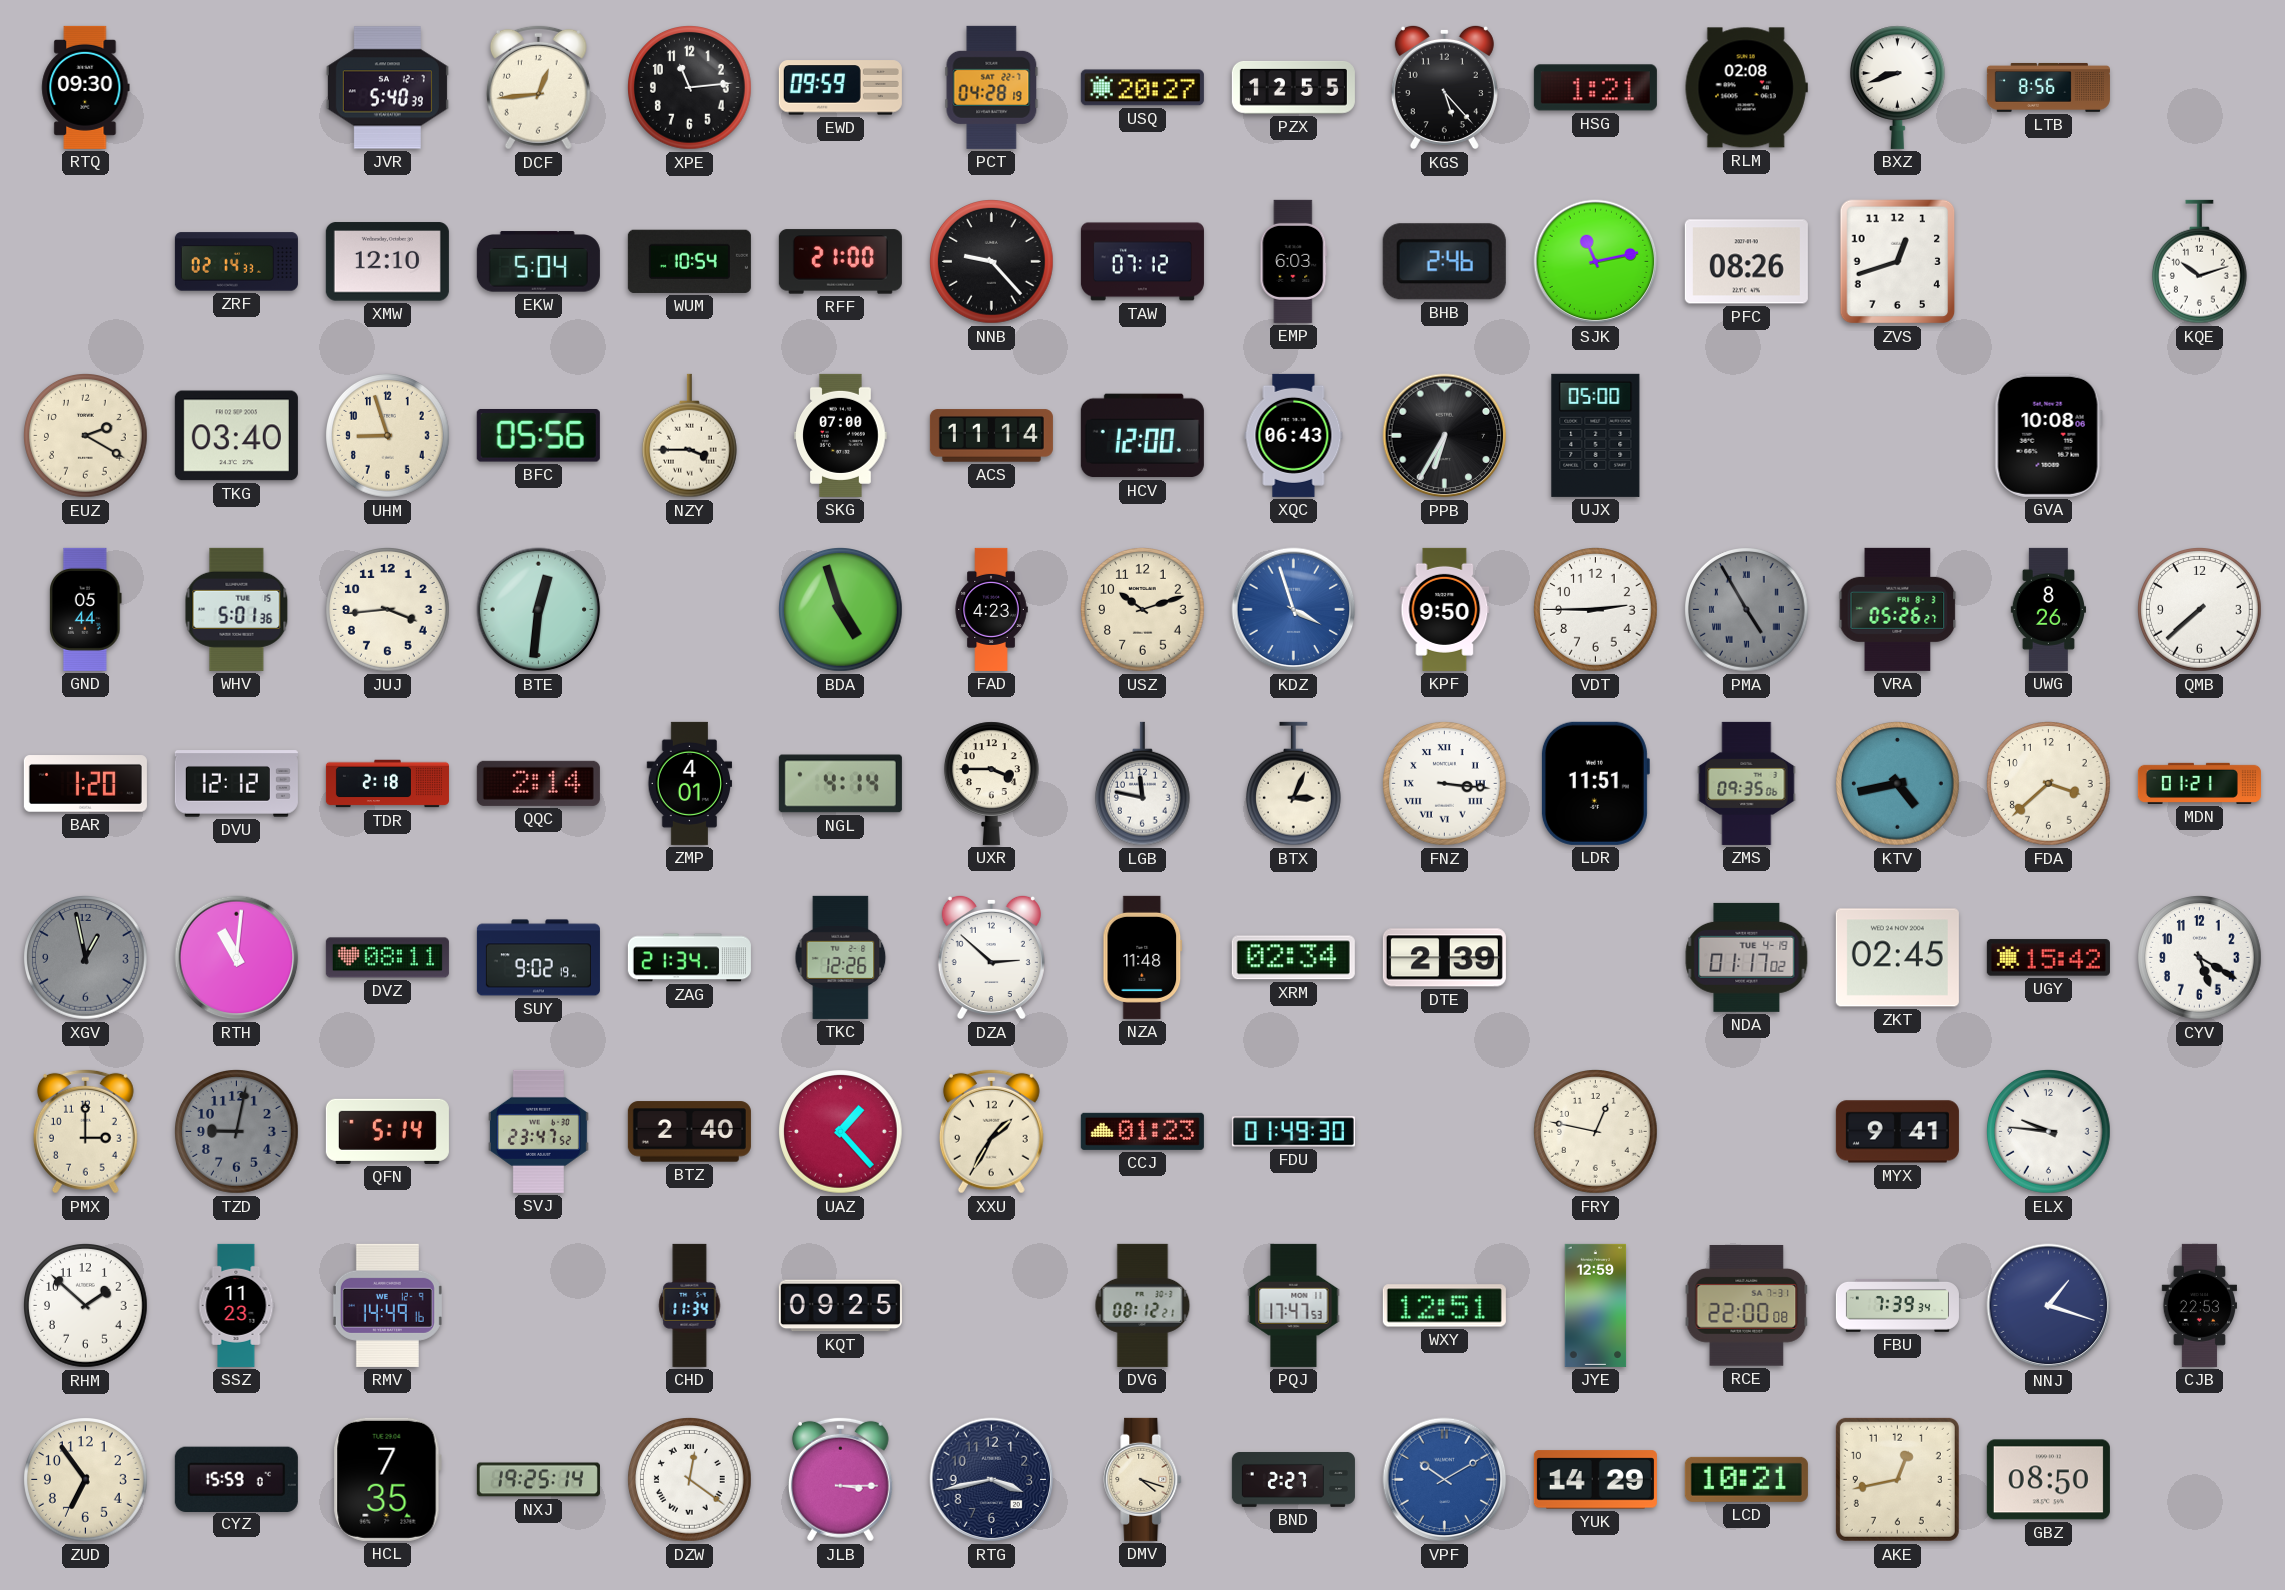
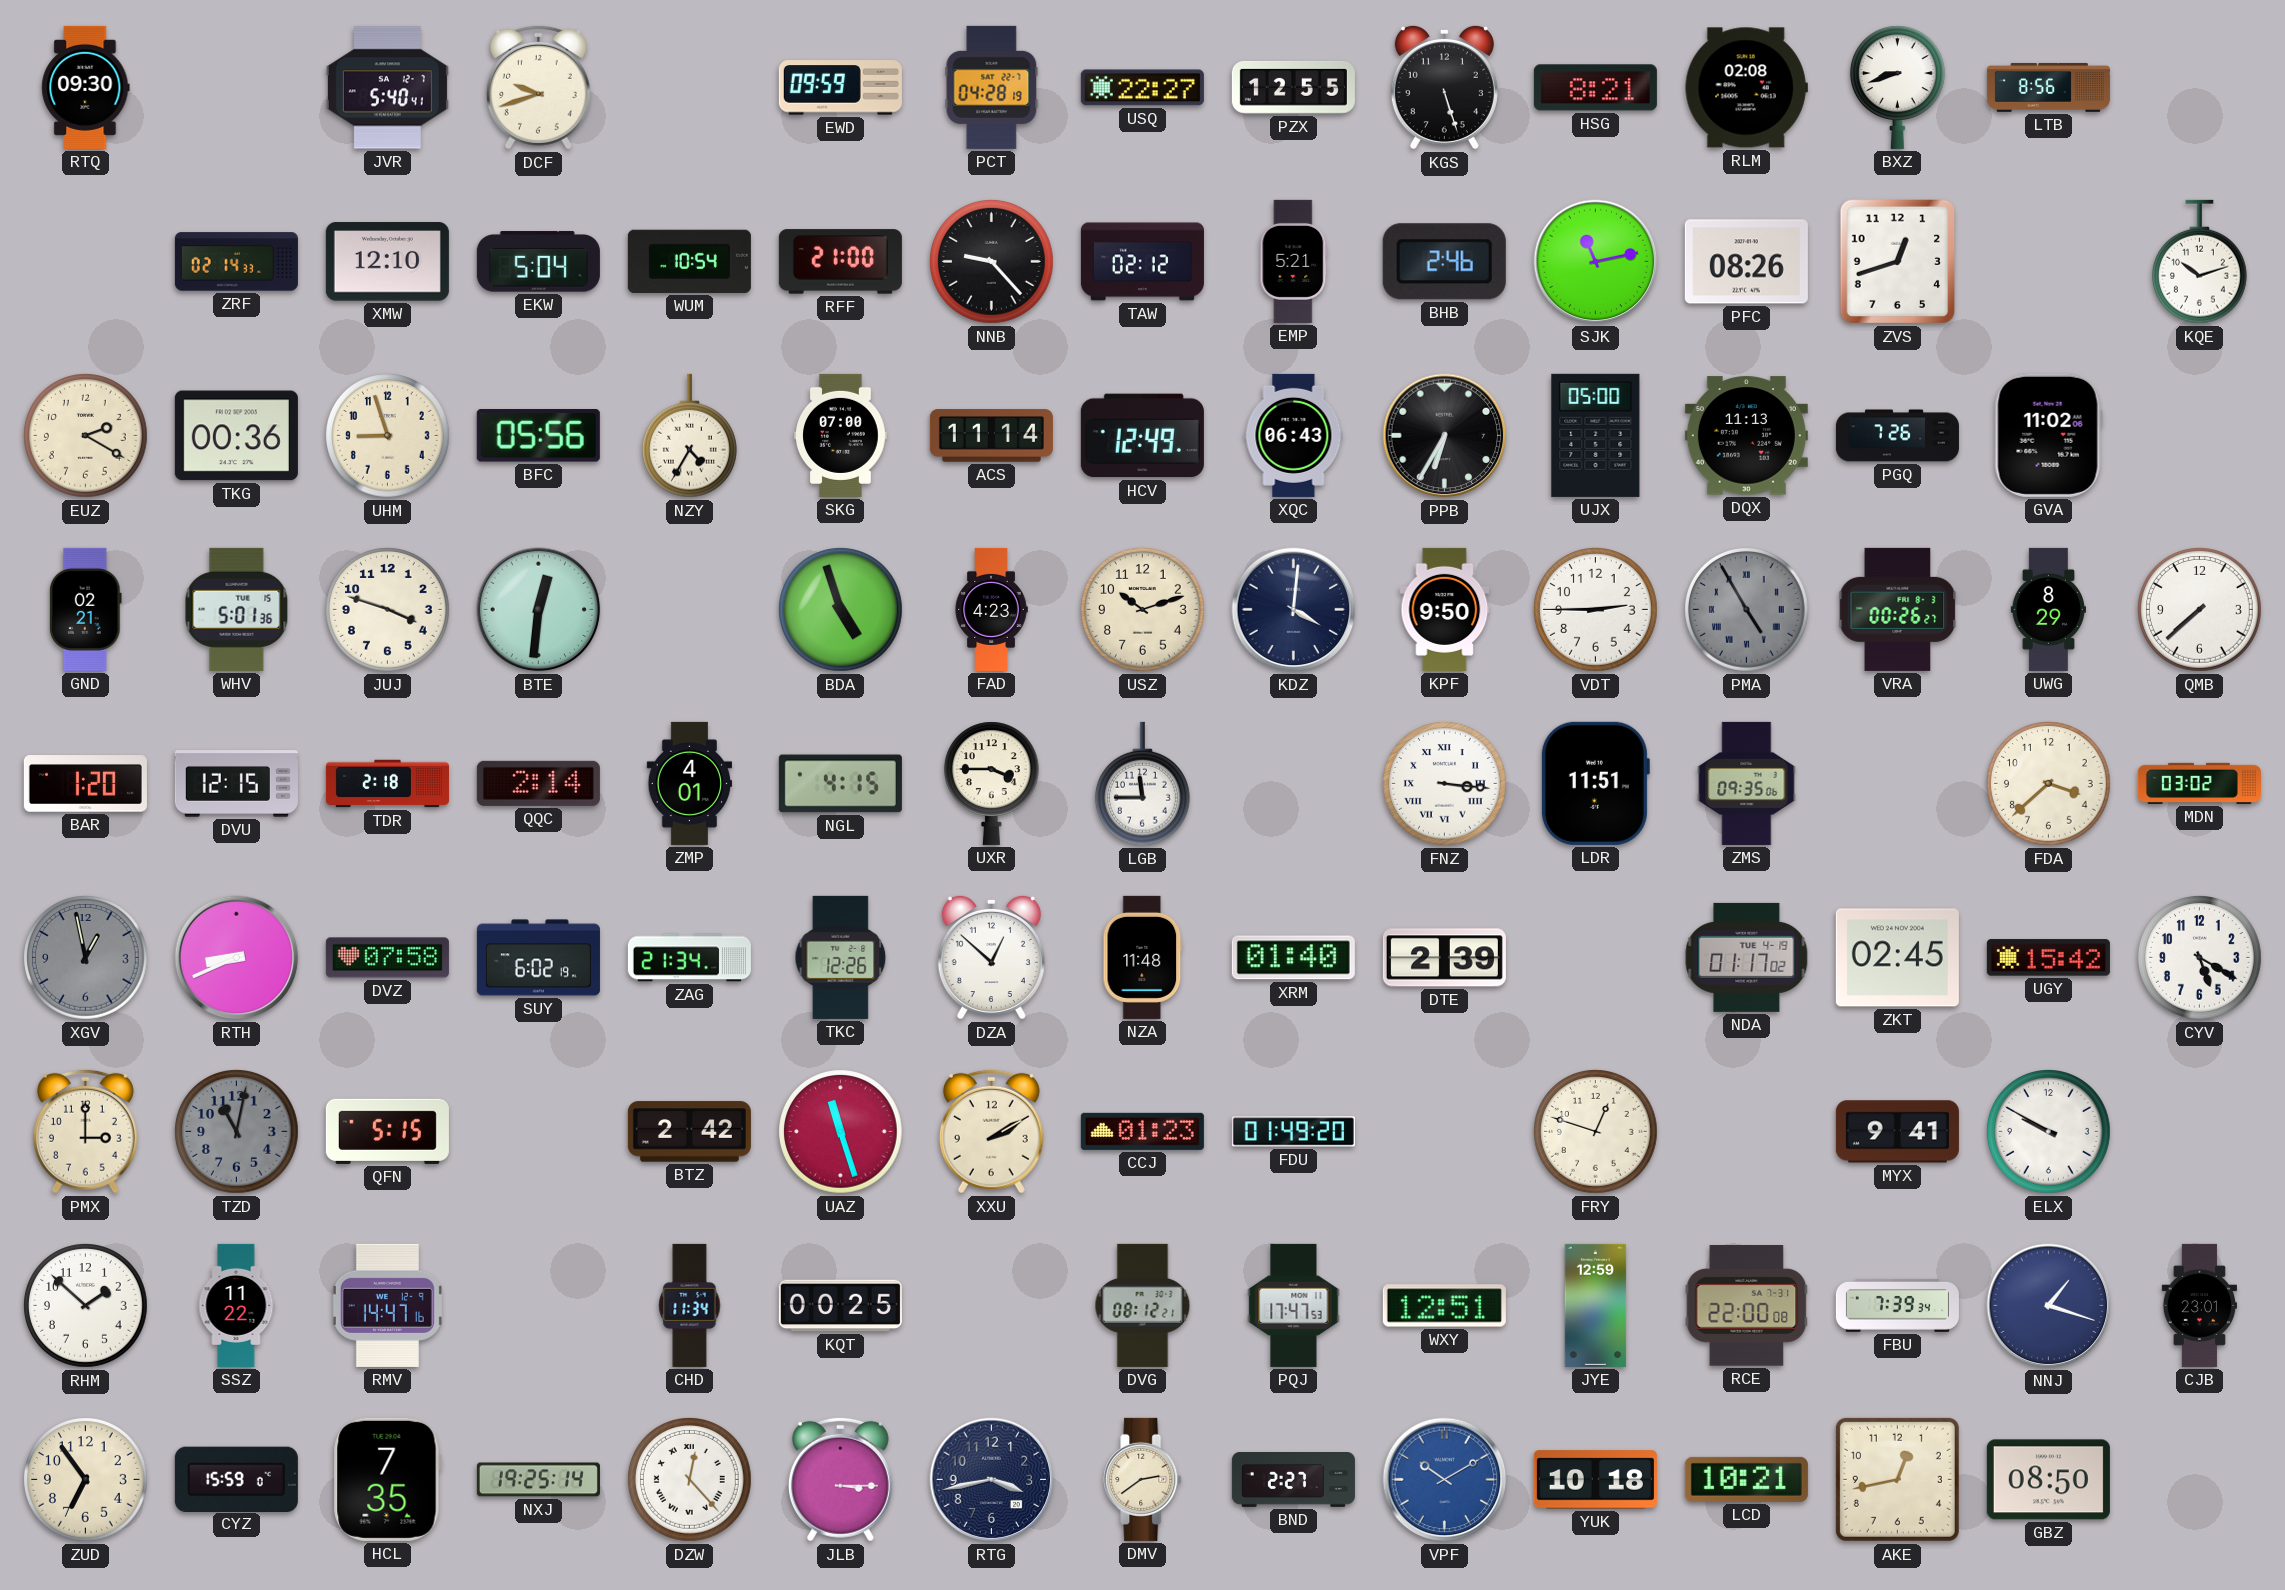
JVR: 5:40:39 -> 5:40:41
DCF: 12:44 -> 9:42
XPE: 11:14 -> none
USQ: 20:27 -> 22:27
KGS: 5:23 -> 5:27
HSG: 1:21 -> 8:21
TAW: 07:12 -> 02:12
EMP: 6:03 -> 5:21
TKG: 03:40 -> 00:36
NZY: 3:45 -> 4:35
HCV: 12:00 -> 12:49
DQX: none -> 11:13
PGQ: none -> 7:26
GVA: 10:08 -> 11:02
GND: 05:44 -> 02:21
JUJ: 3:44 -> 3:48
KDZ: 3:57 -> 4:01
KDZ dial: blue -> navy
VRA: 05:26 -> 00:26
UWG: 8:26 -> 8:29
DVU: 12:12 -> 12:15
NGL: 4:14 -> 4:15
LGB: 11:47 -> 11:45
BTX: 3:04 -> none
KTV: 4:43 -> none
MDN: 01:21 -> 03:02
RTH: 11:01 -> 8:41
DVZ: 08:11 -> 07:58
SUY: 9:02 -> 6:02
DZA: 2:52 -> 12:52
XRM: 02:34 -> 01:40
TZD: 9:02 -> 11:02
QFN: 5:14 -> 5:15
SVJ: 23:47 -> none
BTZ: 2:40 -> 2:42
UAZ: 1:23 -> 11:27
XXU: 1:35 -> 2:10
FDU: 01:49:30 -> 01:49:20
FRY: 12:47 -> 12:48
ELX: 9:46 -> 9:50
SSZ: 11:23 -> 11:22
RMV: 14:49 -> 14:47
KQT: 09:25 -> 00:25
CJB: 22:53 -> 23:01
DZW: 12:21 -> 12:23
DMV: 4:18 -> 2:39
YUK: 14:29 -> 10:18
